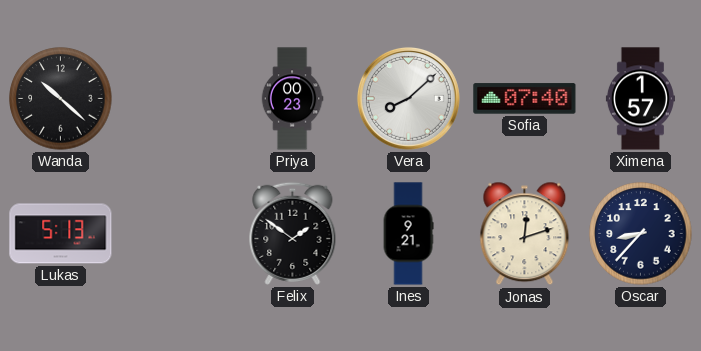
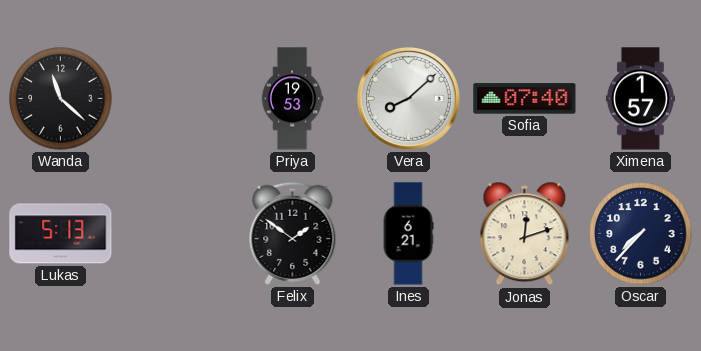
Wanda: 10:22 -> 11:22
Priya: 00:23 -> 19:53
Ines: 9:21 -> 6:21
Oscar: 8:37 -> 7:37
